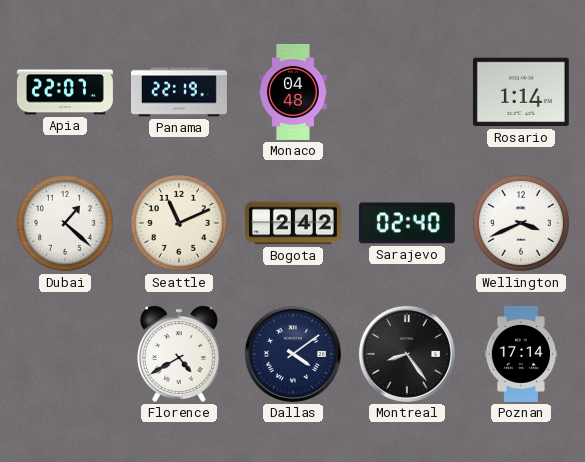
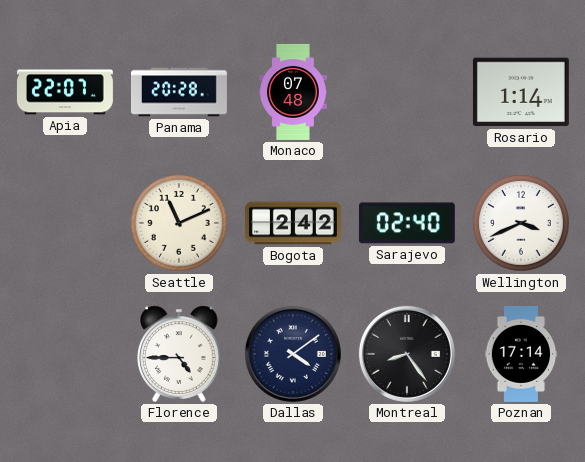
Panama: 22:19 -> 20:28
Monaco: 04:48 -> 07:48
Dubai: 1:22 -> none
Florence: 4:40 -> 4:45
